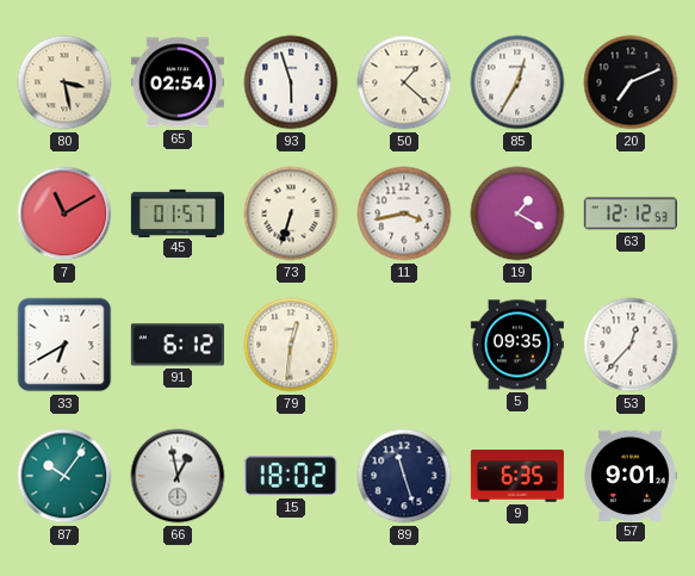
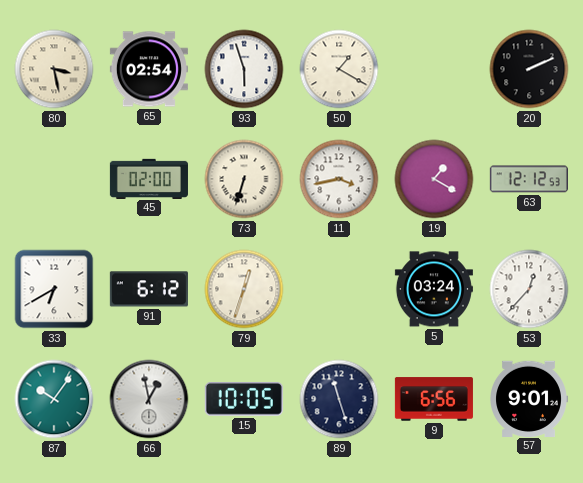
50: 1:22 -> 1:20
85: 12:35 -> none
20: 7:11 -> 2:11
7: 11:10 -> none
45: 01:57 -> 02:00
79: 12:31 -> 12:33
5: 09:35 -> 03:24
15: 18:02 -> 10:05
9: 6:35 -> 6:56
